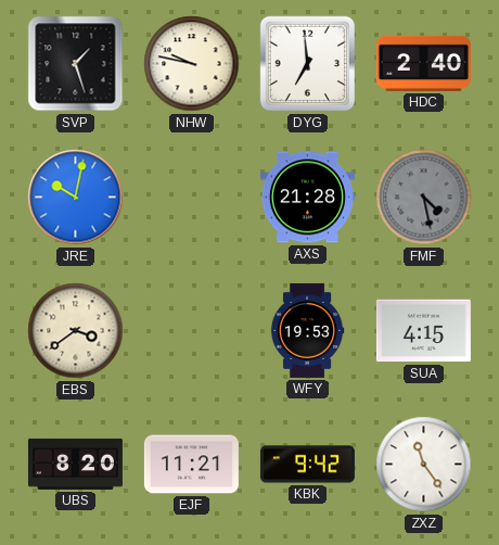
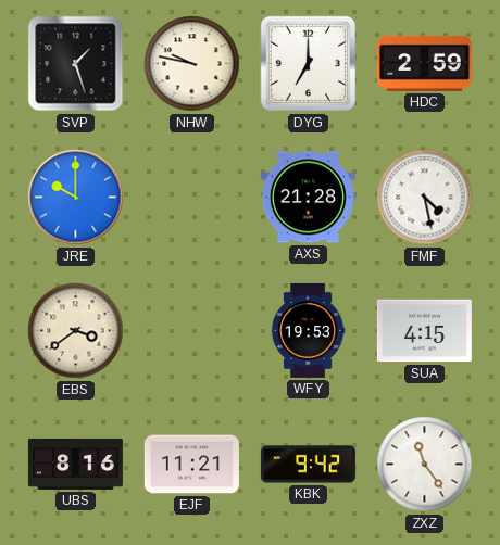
DYG: 6:59 -> 7:00
HDC: 2:40 -> 2:59
JRE: 10:02 -> 10:00
FMF dial: grey -> white
UBS: 8:20 -> 8:16
